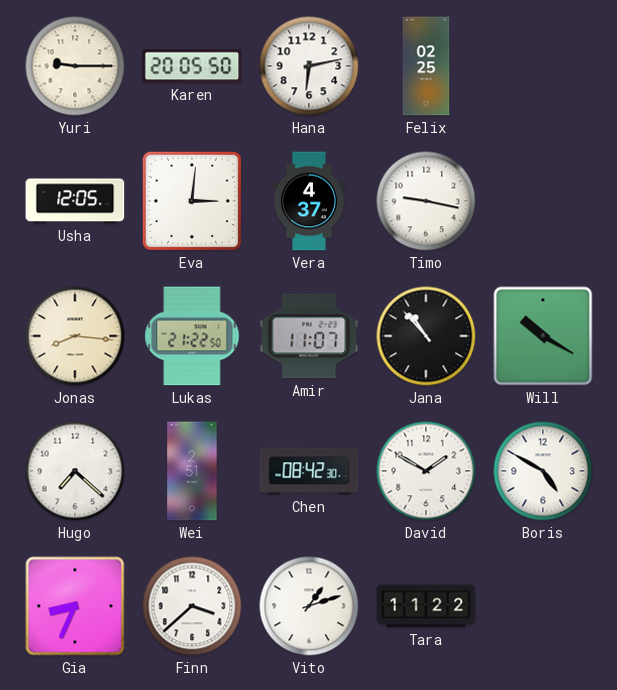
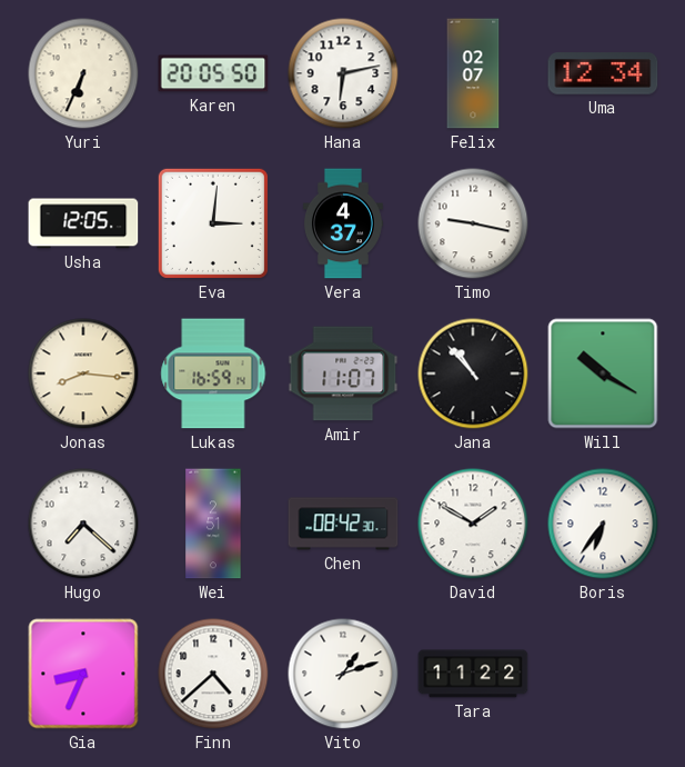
Yuri: 9:15 -> 6:34
Felix: 02:25 -> 02:07
Uma: none -> 12:34
Lukas: 21:22 -> 16:59
Boris: 4:50 -> 6:36
Finn: 3:38 -> 4:38
